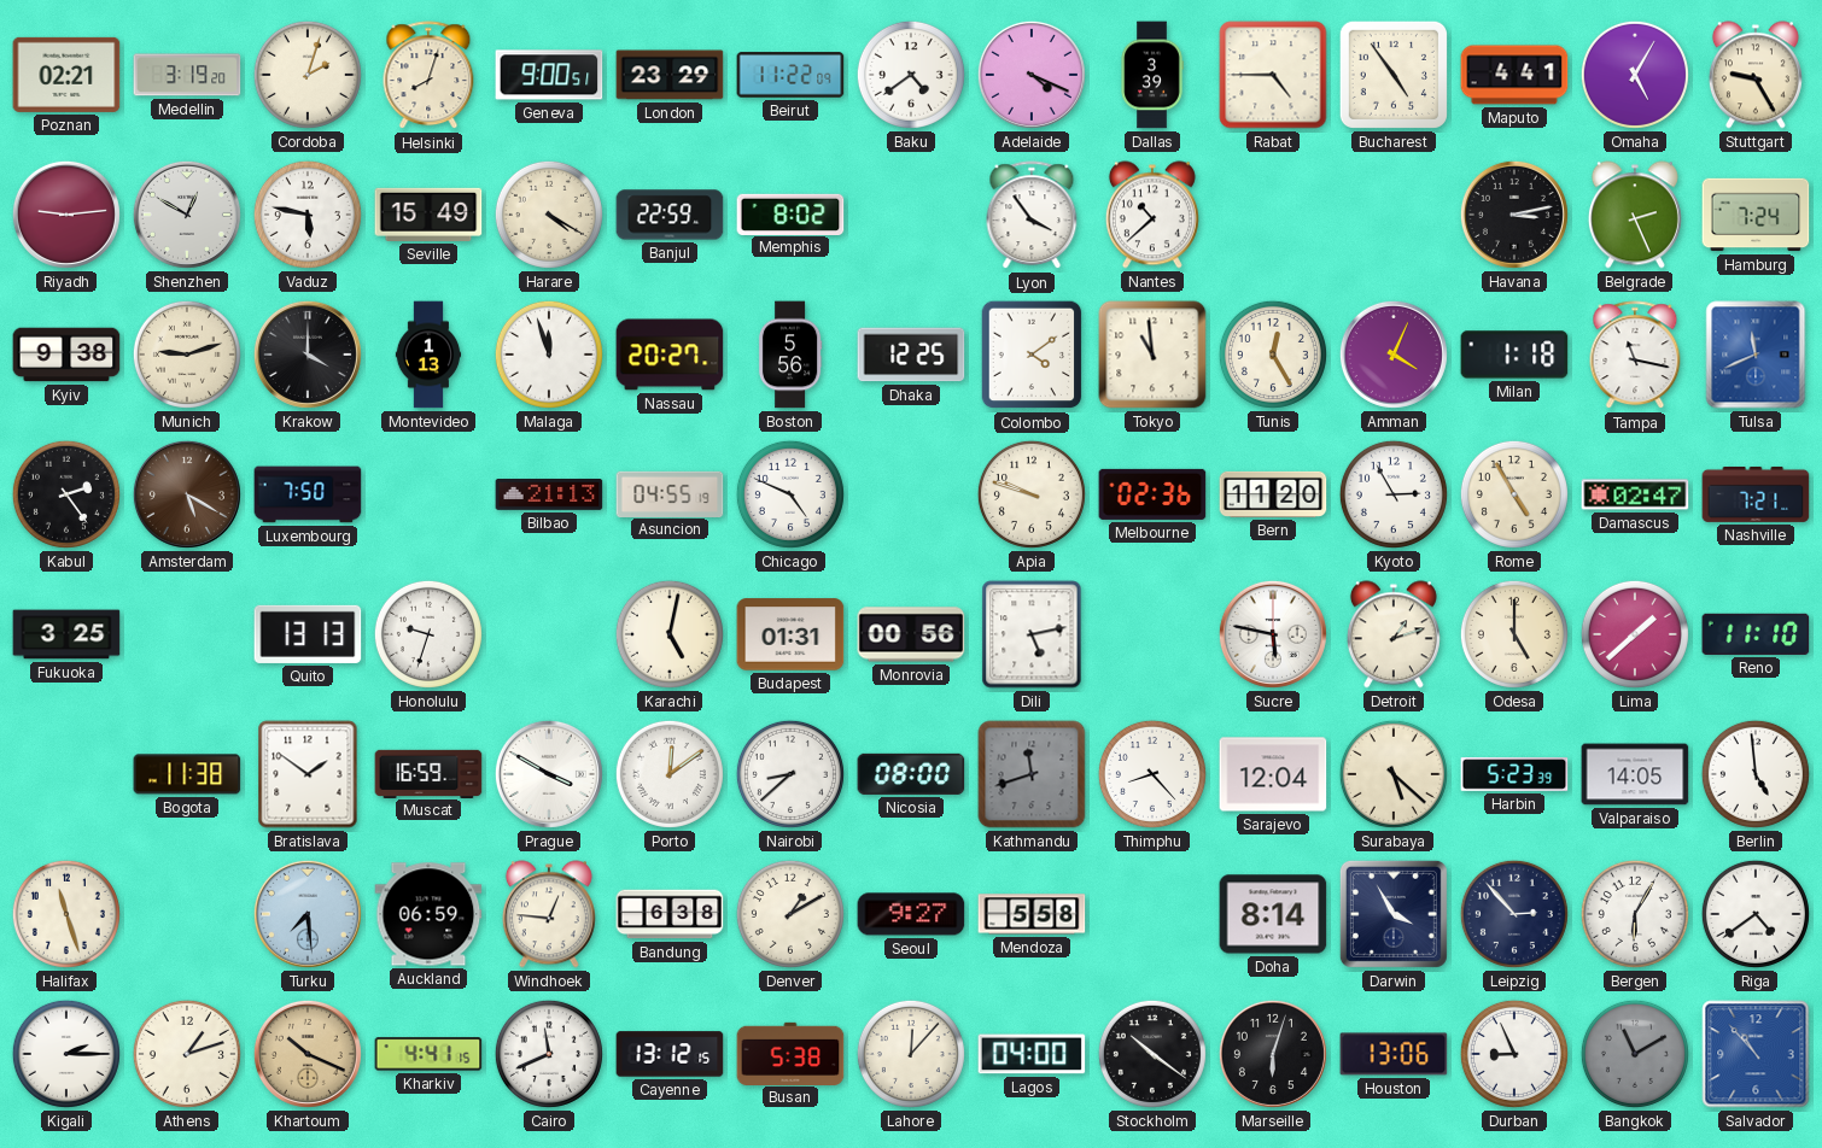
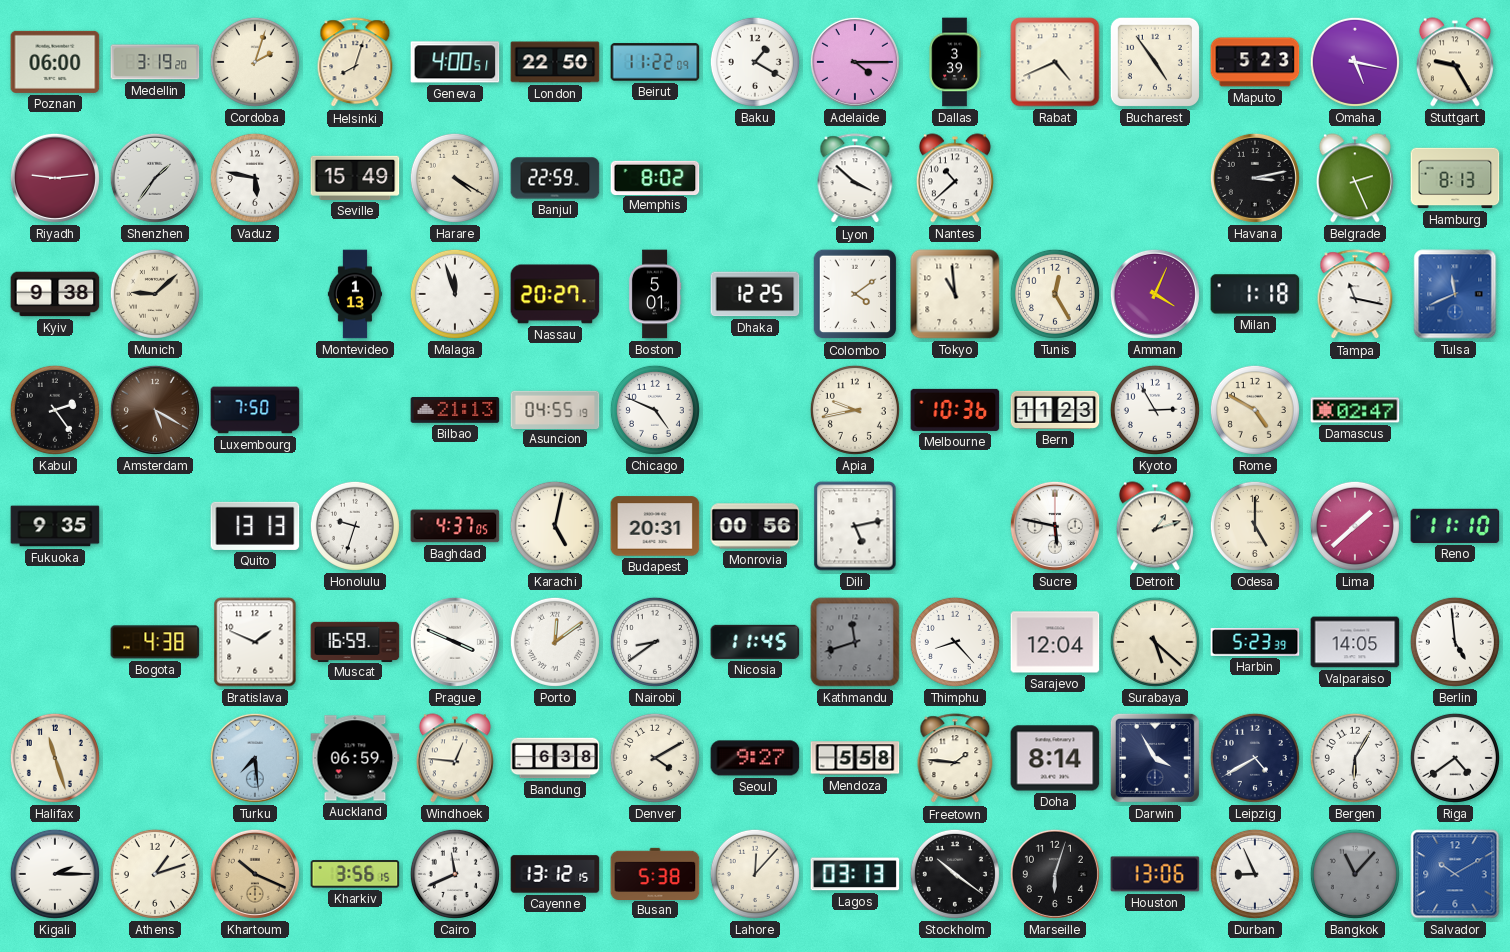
Poznan: 02:21 -> 06:00
Geneva: 9:00 -> 4:00
London: 23:29 -> 22:50
Baku: 4:39 -> 1:20
Adelaide: 4:19 -> 4:15
Rabat: 4:45 -> 4:41
Maputo: 4:41 -> 5:23
Omaha: 5:05 -> 5:17
Shenzhen: 12:50 -> 1:36
Lyon: 3:54 -> 3:52
Hamburg: 7:24 -> 8:13
Munich: 9:12 -> 9:08
Krakow: 4:00 -> none
Boston: 5:56 -> 5:01
Apia: 9:48 -> 9:43
Melbourne: 02:36 -> 10:36
Bern: 11:20 -> 11:23
Rome: 4:55 -> 4:50
Nashville: 7:21 -> none
Fukuoka: 3:25 -> 9:35
Baghdad: none -> 4:37
Budapest: 01:31 -> 20:31
Bogota: 11:38 -> 4:38
Bratislava: 1:51 -> 1:49
Prague: 3:50 -> 3:49
Nairobi: 8:38 -> 8:39
Nicosia: 08:00 -> 11:45
Denver: 1:10 -> 4:10
Freetown: none -> 1:46
Leipzig: 2:53 -> 4:40
Kharkiv: 4:41 -> 3:56
Lagos: 04:00 -> 03:13
Bangkok: 11:10 -> 11:07
Salvador: 10:53 -> 10:10
